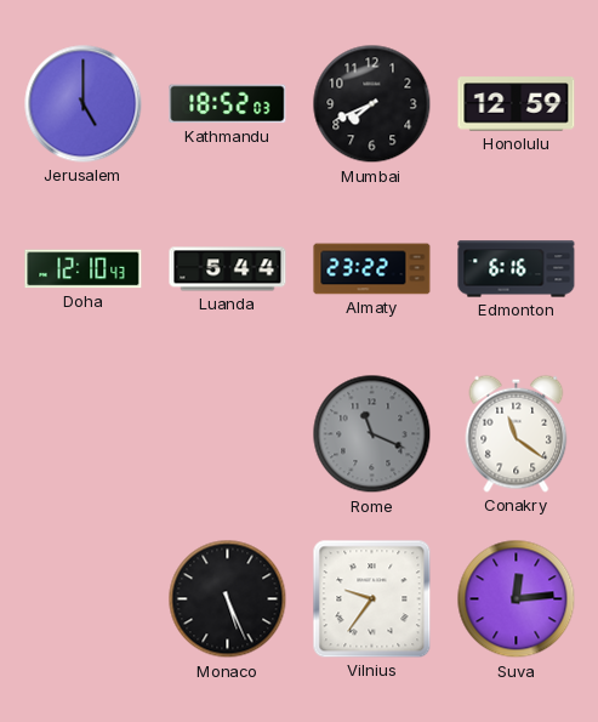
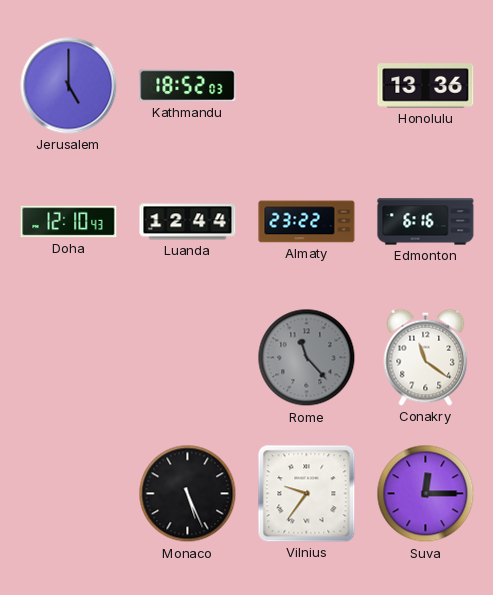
Mumbai: 7:41 -> none
Honolulu: 12:59 -> 13:36
Luanda: 5:44 -> 12:44
Rome: 11:19 -> 11:23
Suva: 12:14 -> 12:15
